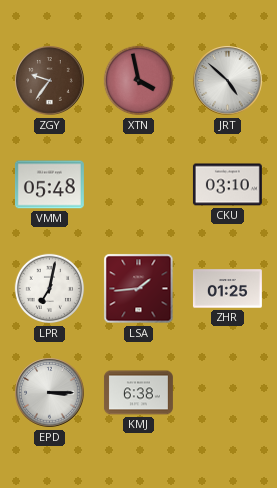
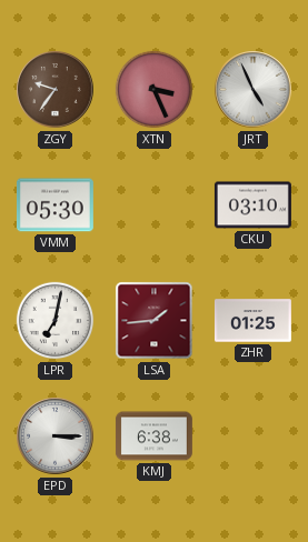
XTN: 3:58 -> 3:26
JRT: 4:52 -> 4:56
VMM: 05:48 -> 05:30
